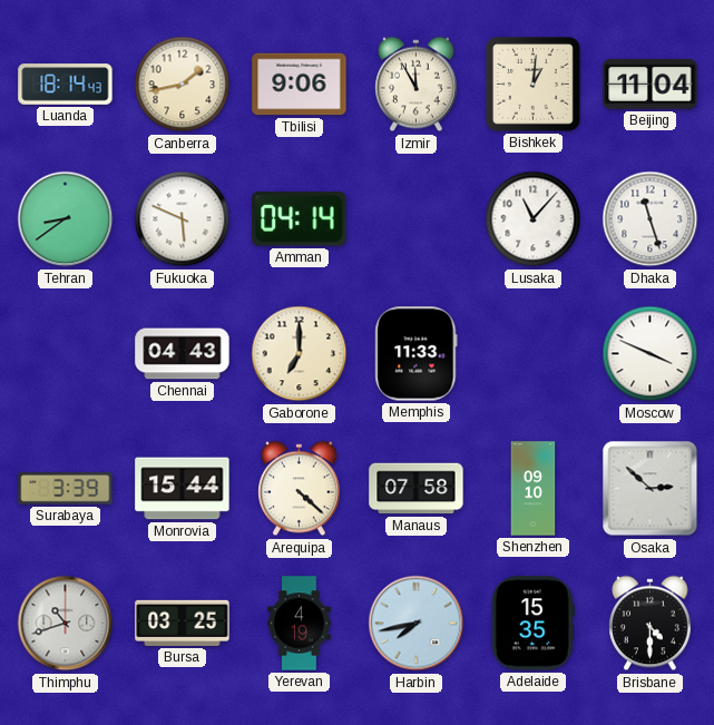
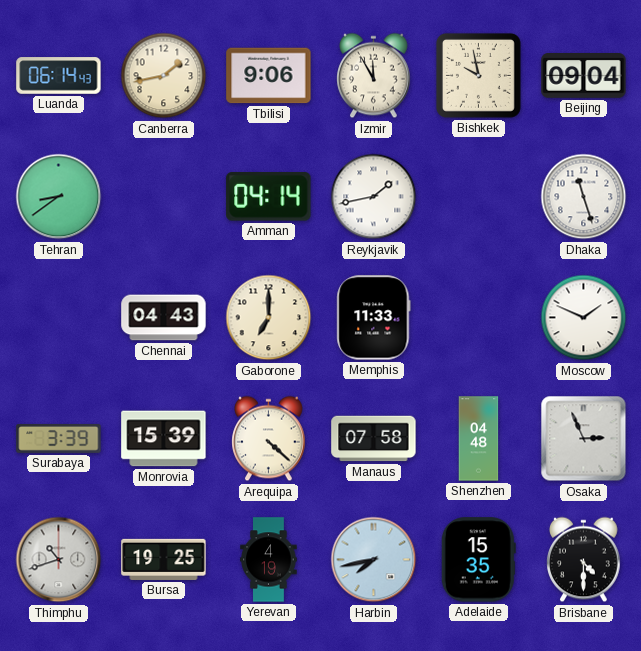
Luanda: 18:14 -> 06:14
Bishkek: 1:01 -> 9:58
Beijing: 11:04 -> 09:04
Fukuoka: 5:49 -> none
Reykjavik: none -> 1:43
Lusaka: 11:07 -> none
Moscow: 3:49 -> 1:49
Monrovia: 15:44 -> 15:39
Shenzhen: 09:10 -> 04:48
Osaka: 2:52 -> 2:56
Bursa: 03:25 -> 19:25
